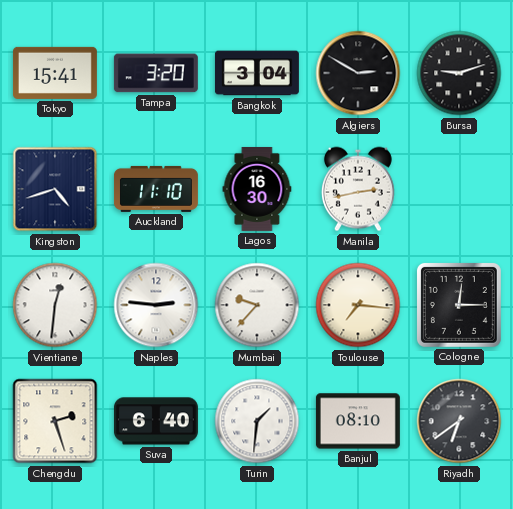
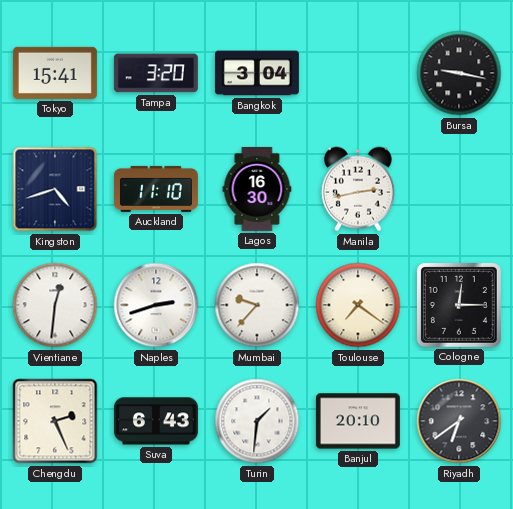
Algiers: 2:50 -> none
Bursa: 9:12 -> 9:17
Naples: 2:46 -> 2:42
Toulouse: 7:16 -> 7:21
Chengdu: 2:27 -> 2:26
Suva: 6:40 -> 6:43
Banjul: 08:10 -> 20:10
